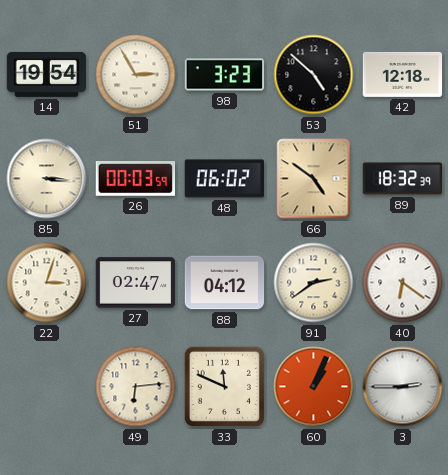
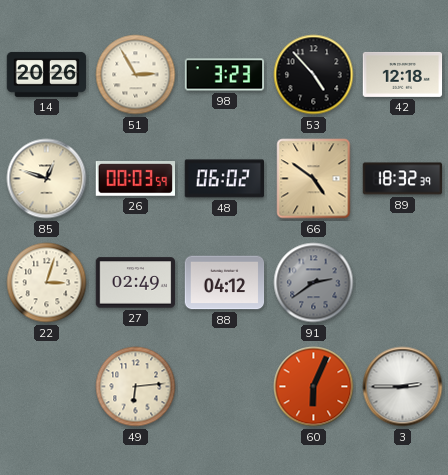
14: 19:54 -> 20:26
53: 4:52 -> 4:53
85: 3:16 -> 12:48
27: 02:47 -> 02:49
91 dial: cream -> grey
40: 6:21 -> none
33: 11:49 -> none
60: 1:04 -> 6:04
